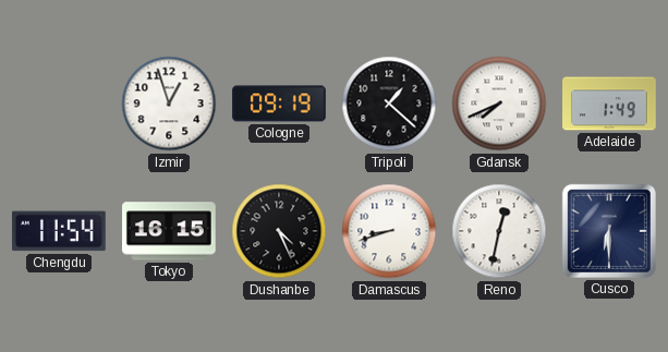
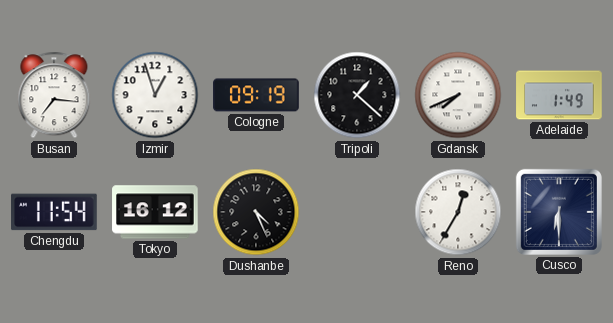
Busan: none -> 7:16
Tokyo: 16:15 -> 16:12
Damascus: 8:42 -> none
Reno: 12:32 -> 12:35
